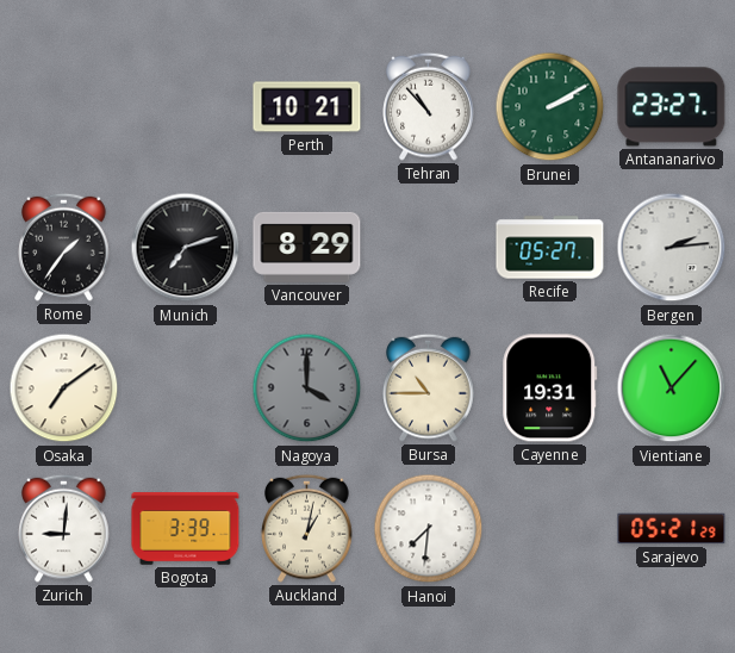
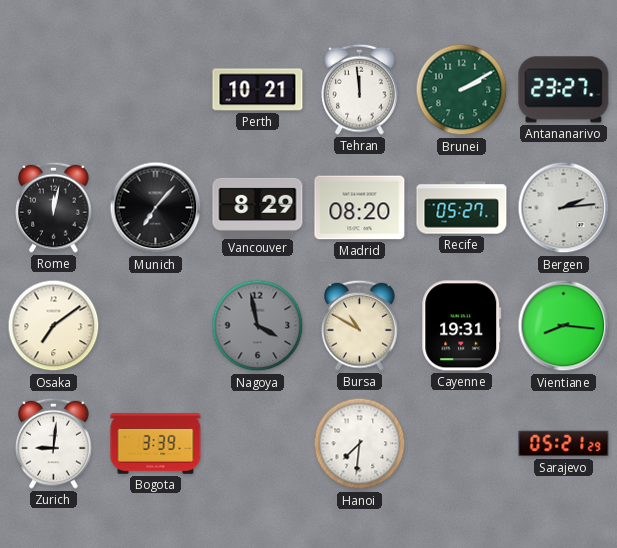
Tehran: 10:53 -> 11:59
Rome: 1:36 -> 12:02
Munich: 7:12 -> 7:07
Madrid: none -> 08:20
Nagoya: 4:00 -> 3:58
Bursa: 10:45 -> 10:50
Vientiane: 11:07 -> 8:16
Auckland: 1:02 -> none
